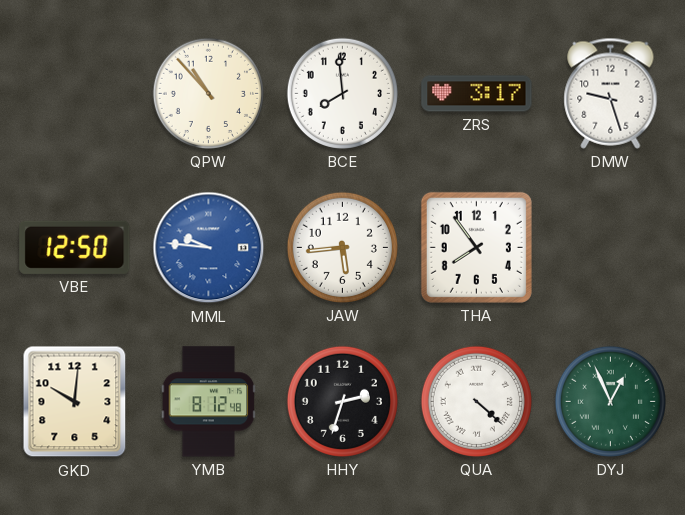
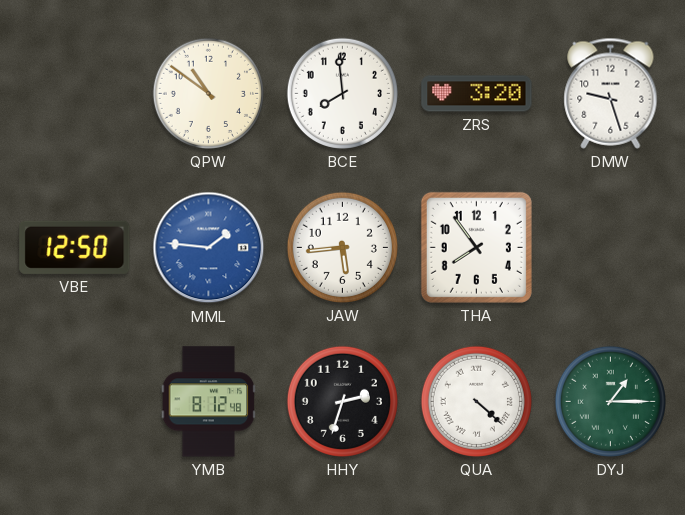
QPW: 10:53 -> 10:51
ZRS: 3:17 -> 3:20
MML: 9:46 -> 1:46
GKD: 10:01 -> none
DYJ: 12:56 -> 1:15
